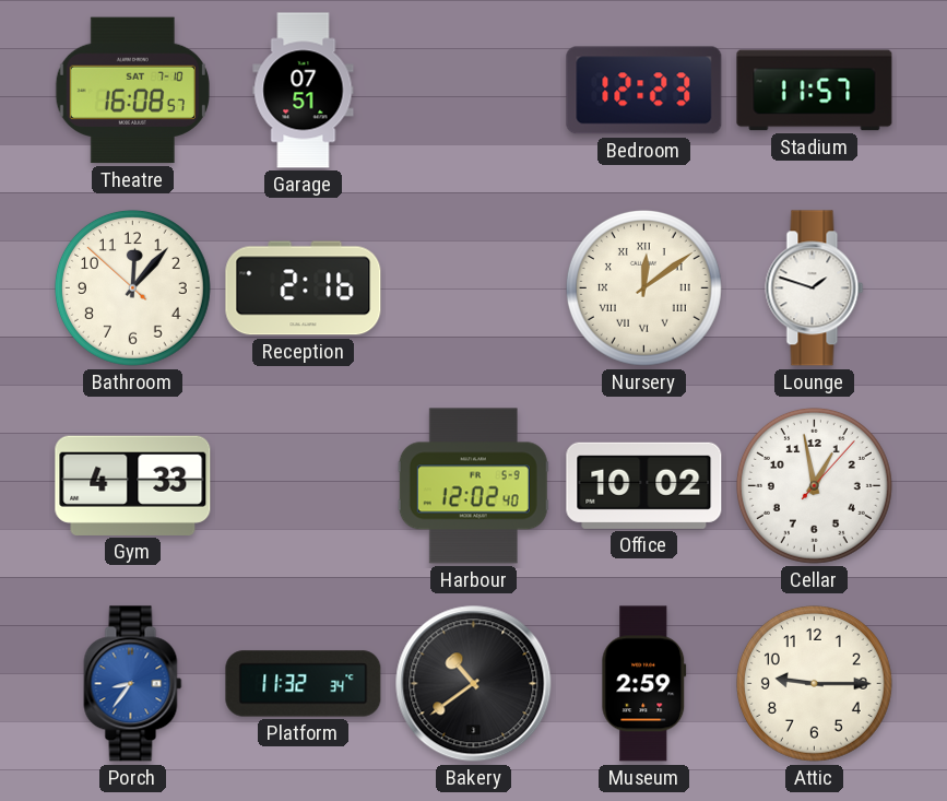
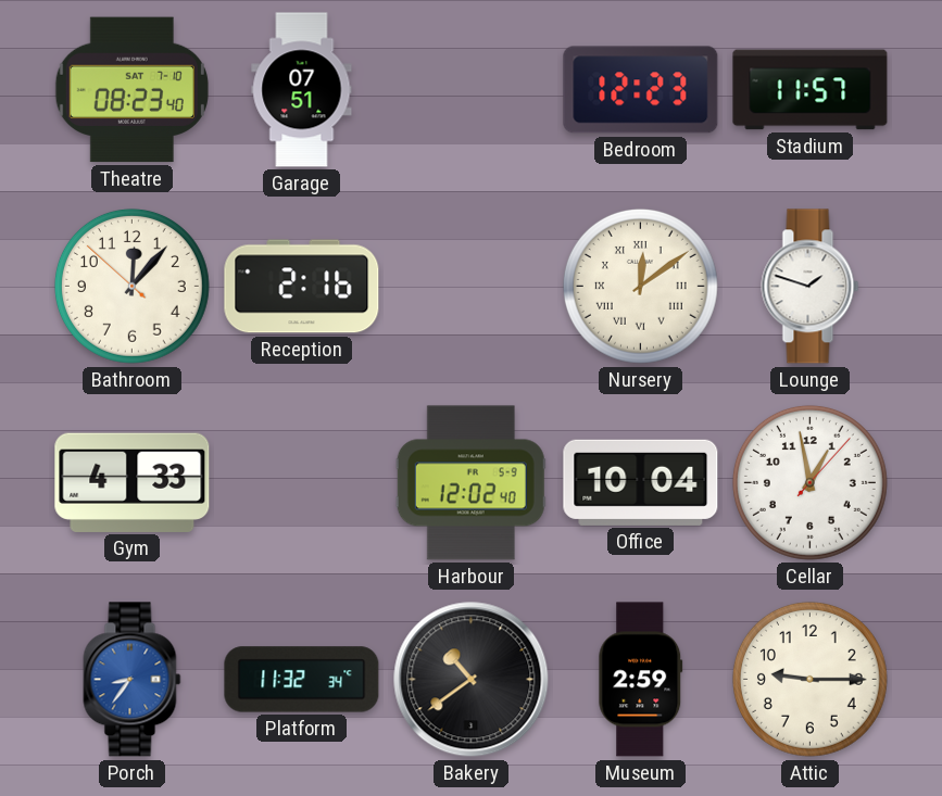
Theatre: 16:08 -> 08:23
Office: 10:02 -> 10:04
